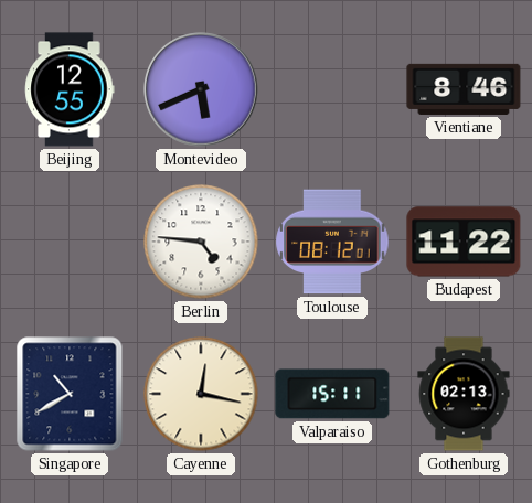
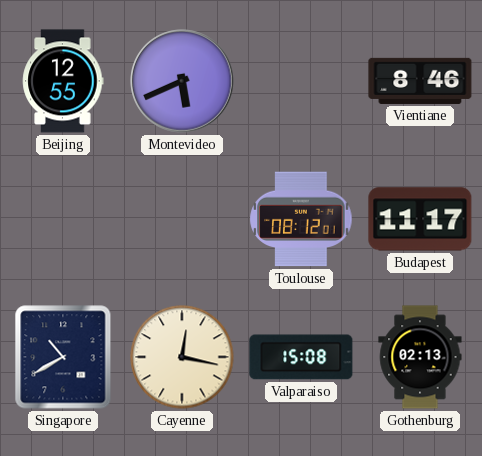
Berlin: 4:46 -> none
Budapest: 11:22 -> 11:17
Valparaiso: 15:11 -> 15:08
